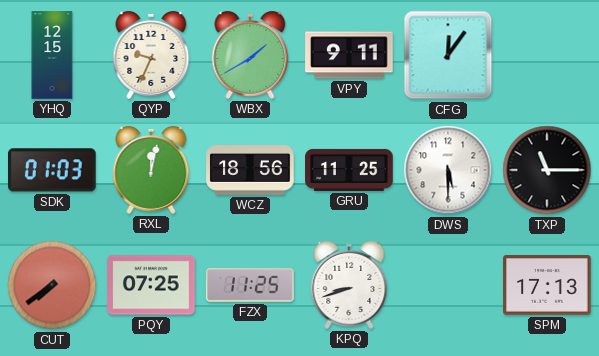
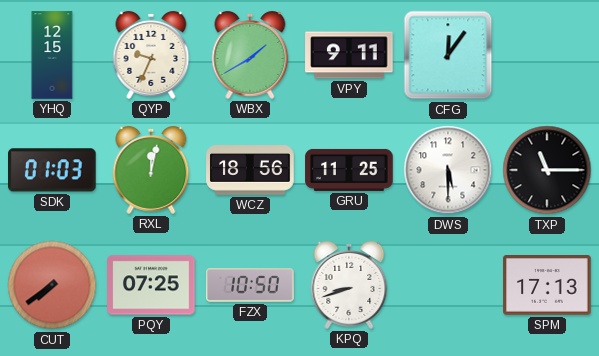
FZX: 11:25 -> 10:50
